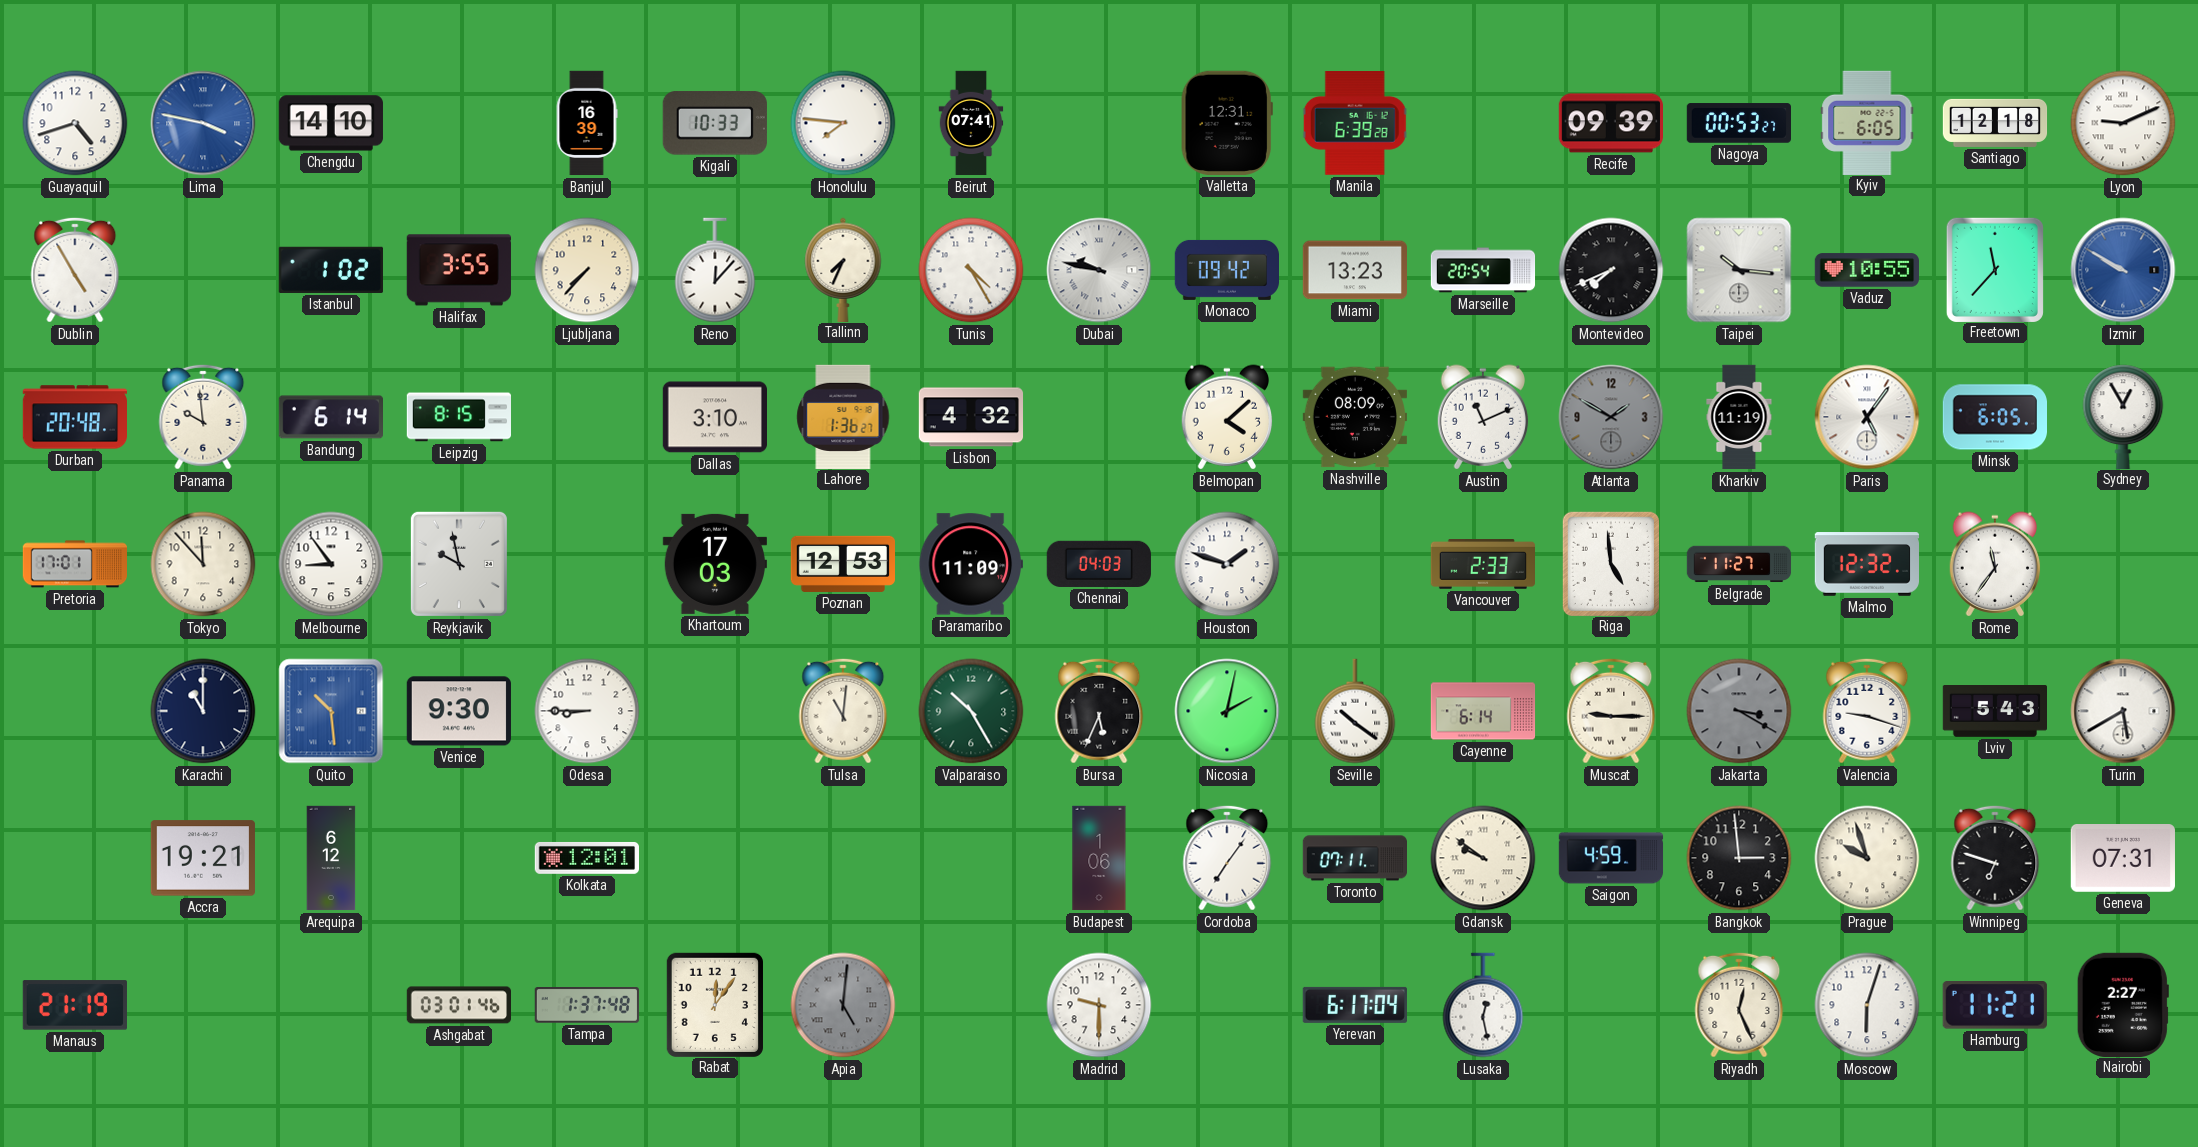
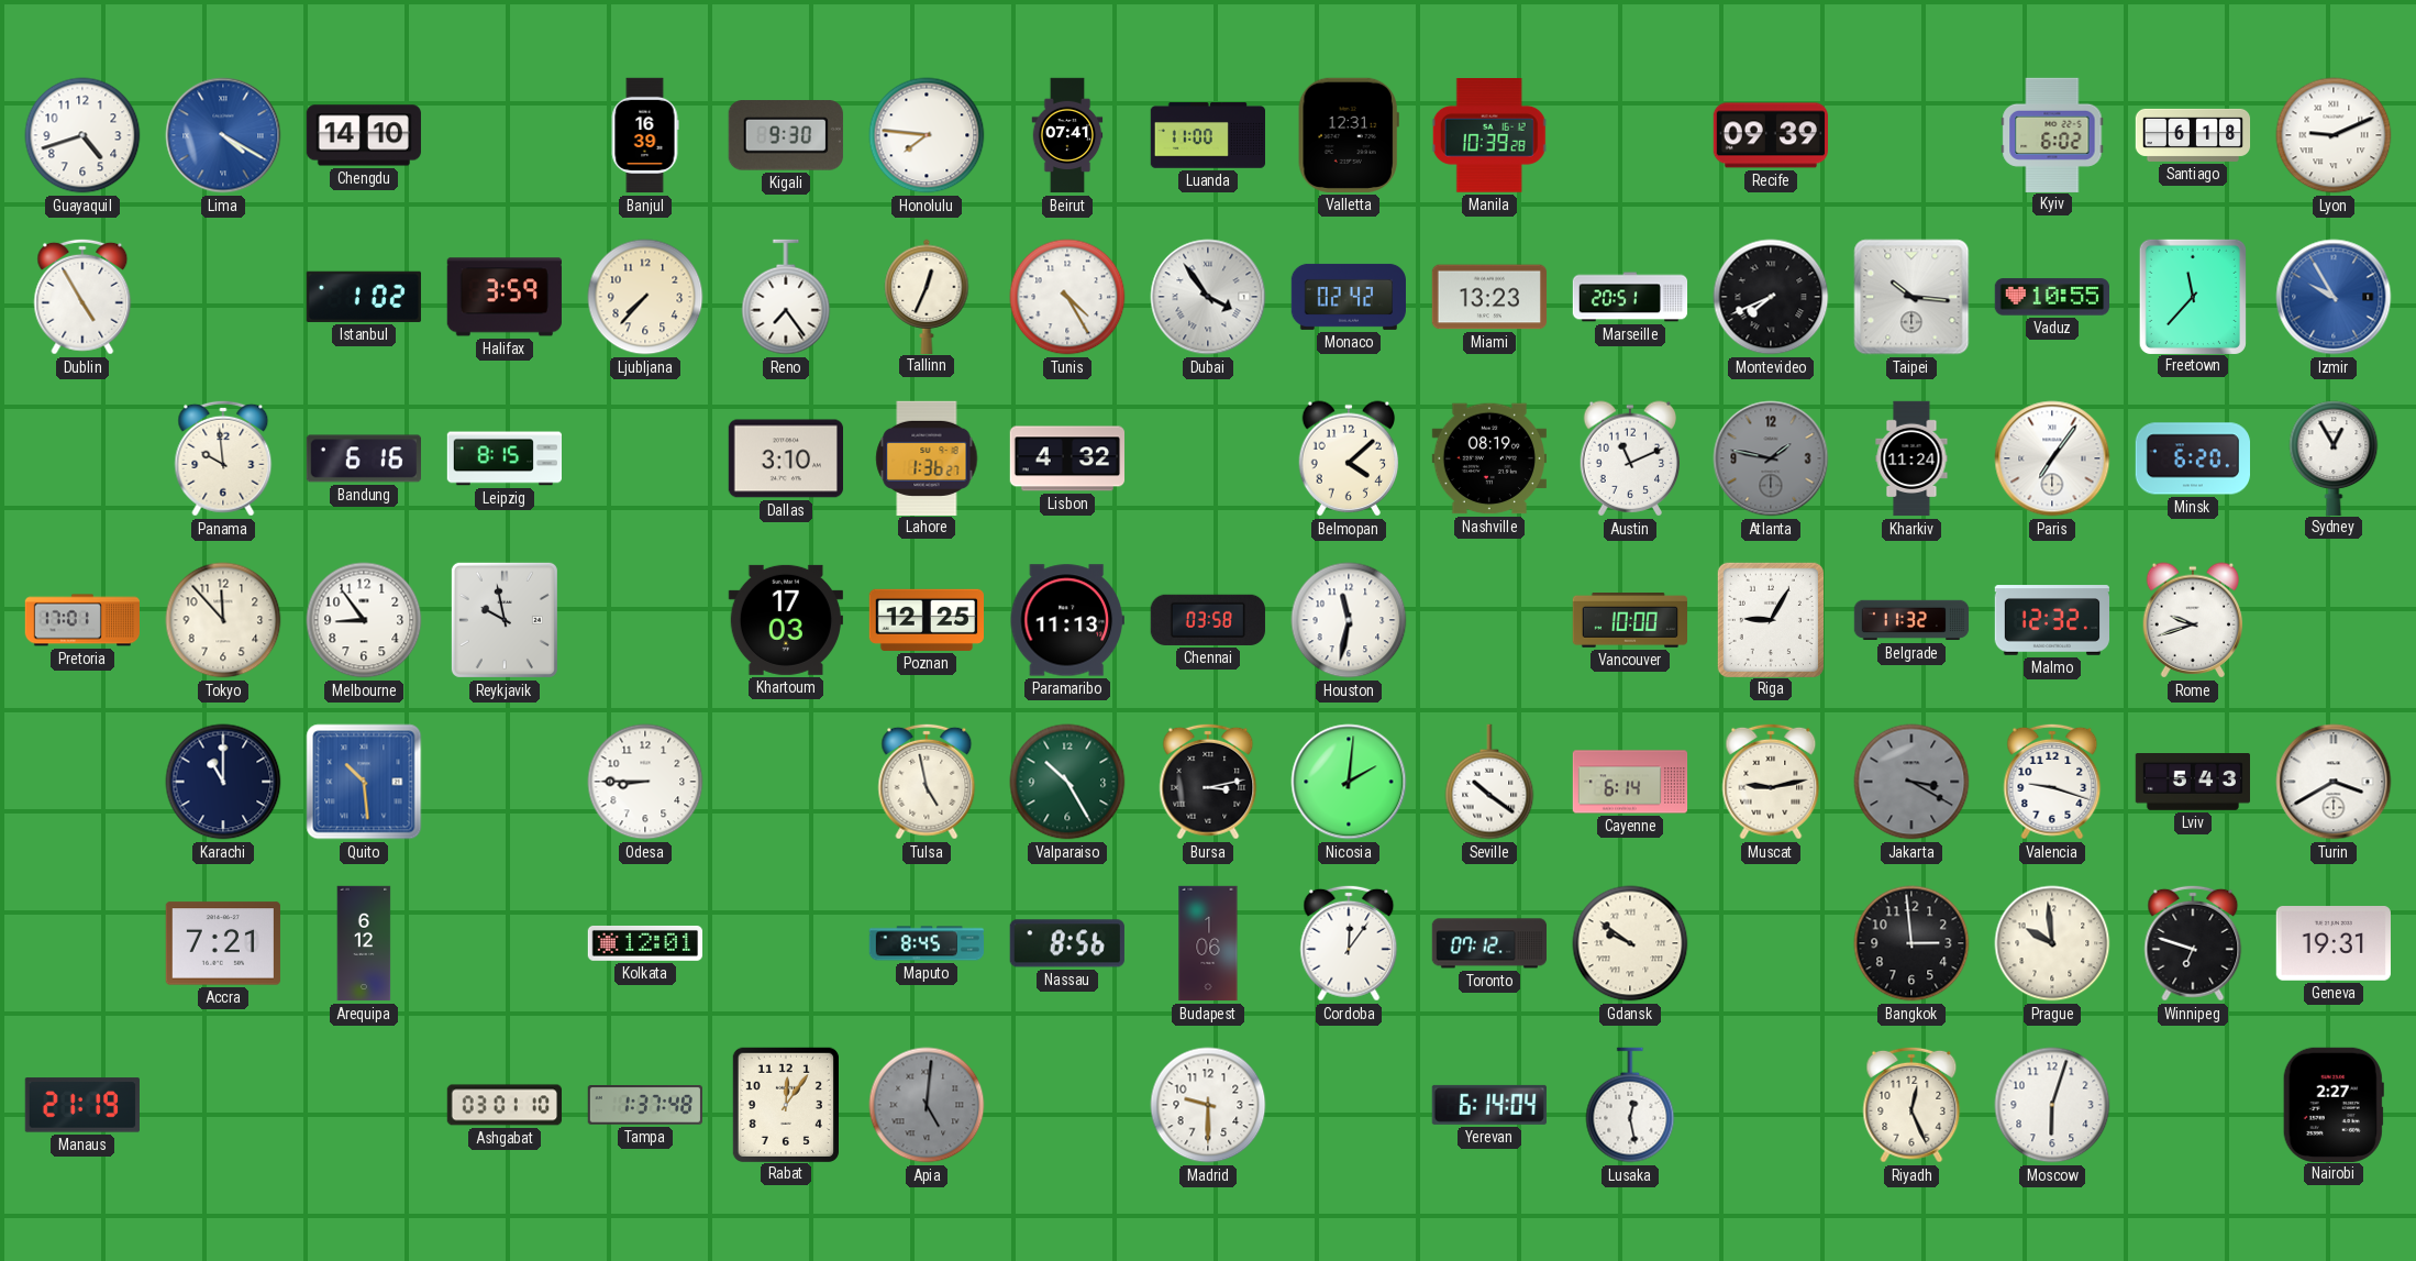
Lima: 3:47 -> 4:20
Kigali: 10:33 -> 9:30
Luanda: none -> 11:00
Manila: 6:39 -> 10:39
Nagoya: 00:53 -> none
Kyiv: 6:05 -> 6:02
Santiago: 12:18 -> 6:18
Halifax: 3:55 -> 3:59
Reno: 12:07 -> 7:24
Tallinn: 7:34 -> 12:34
Dubai: 9:47 -> 3:54
Monaco: 09:42 -> 02:42
Marseille: 20:54 -> 20:51
Izmir: 9:50 -> 9:55
Durban: 20:48 -> none
Bandung: 6:14 -> 6:16
Nashville: 08:09 -> 08:19
Atlanta: 1:50 -> 1:47
Kharkiv: 11:19 -> 11:24
Paris: 5:06 -> 7:06
Minsk: 6:05 -> 6:20
Poznan: 12:53 -> 12:25
Paramaribo: 11:09 -> 11:13
Chennai: 04:03 -> 03:58
Houston: 1:48 -> 11:32
Vancouver: 2:33 -> 10:00
Riga: 4:59 -> 9:05
Belgrade: 11:27 -> 11:32
Rome: 11:36 -> 9:42
Venice: 9:30 -> none
Tulsa: 11:01 -> 4:58
Bursa: 5:34 -> 3:13
Nicosia: 2:02 -> 2:01
Muscat: 9:15 -> 9:13
Turin: 5:40 -> 3:40
Accra: 19:21 -> 7:21
Maputo: none -> 8:45
Nassau: none -> 8:56
Cordoba: 7:06 -> 12:06
Toronto: 07:11 -> 07:12
Saigon: 4:59 -> none
Prague: 9:57 -> 9:59
Geneva: 07:31 -> 19:31
Ashgabat: 03:01:46 -> 03:01:10
Yerevan: 6:17 -> 6:14
Hamburg: 11:21 -> none
